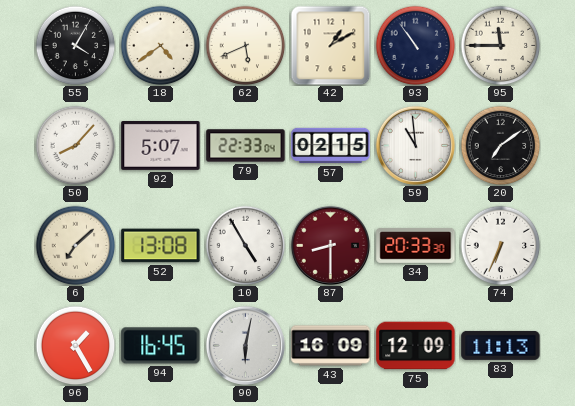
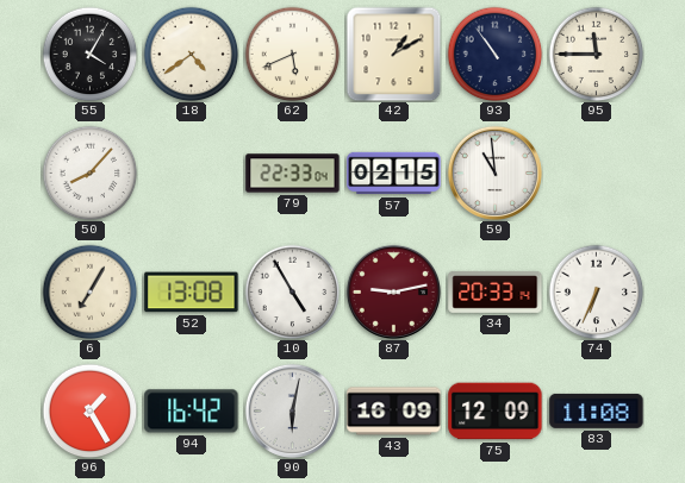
92: 5:07 -> none
20: 7:09 -> none
6: 7:08 -> 7:05
87: 8:30 -> 9:13
34: 20:33:30 -> 20:33:14
94: 16:45 -> 16:42
83: 11:13 -> 11:08
